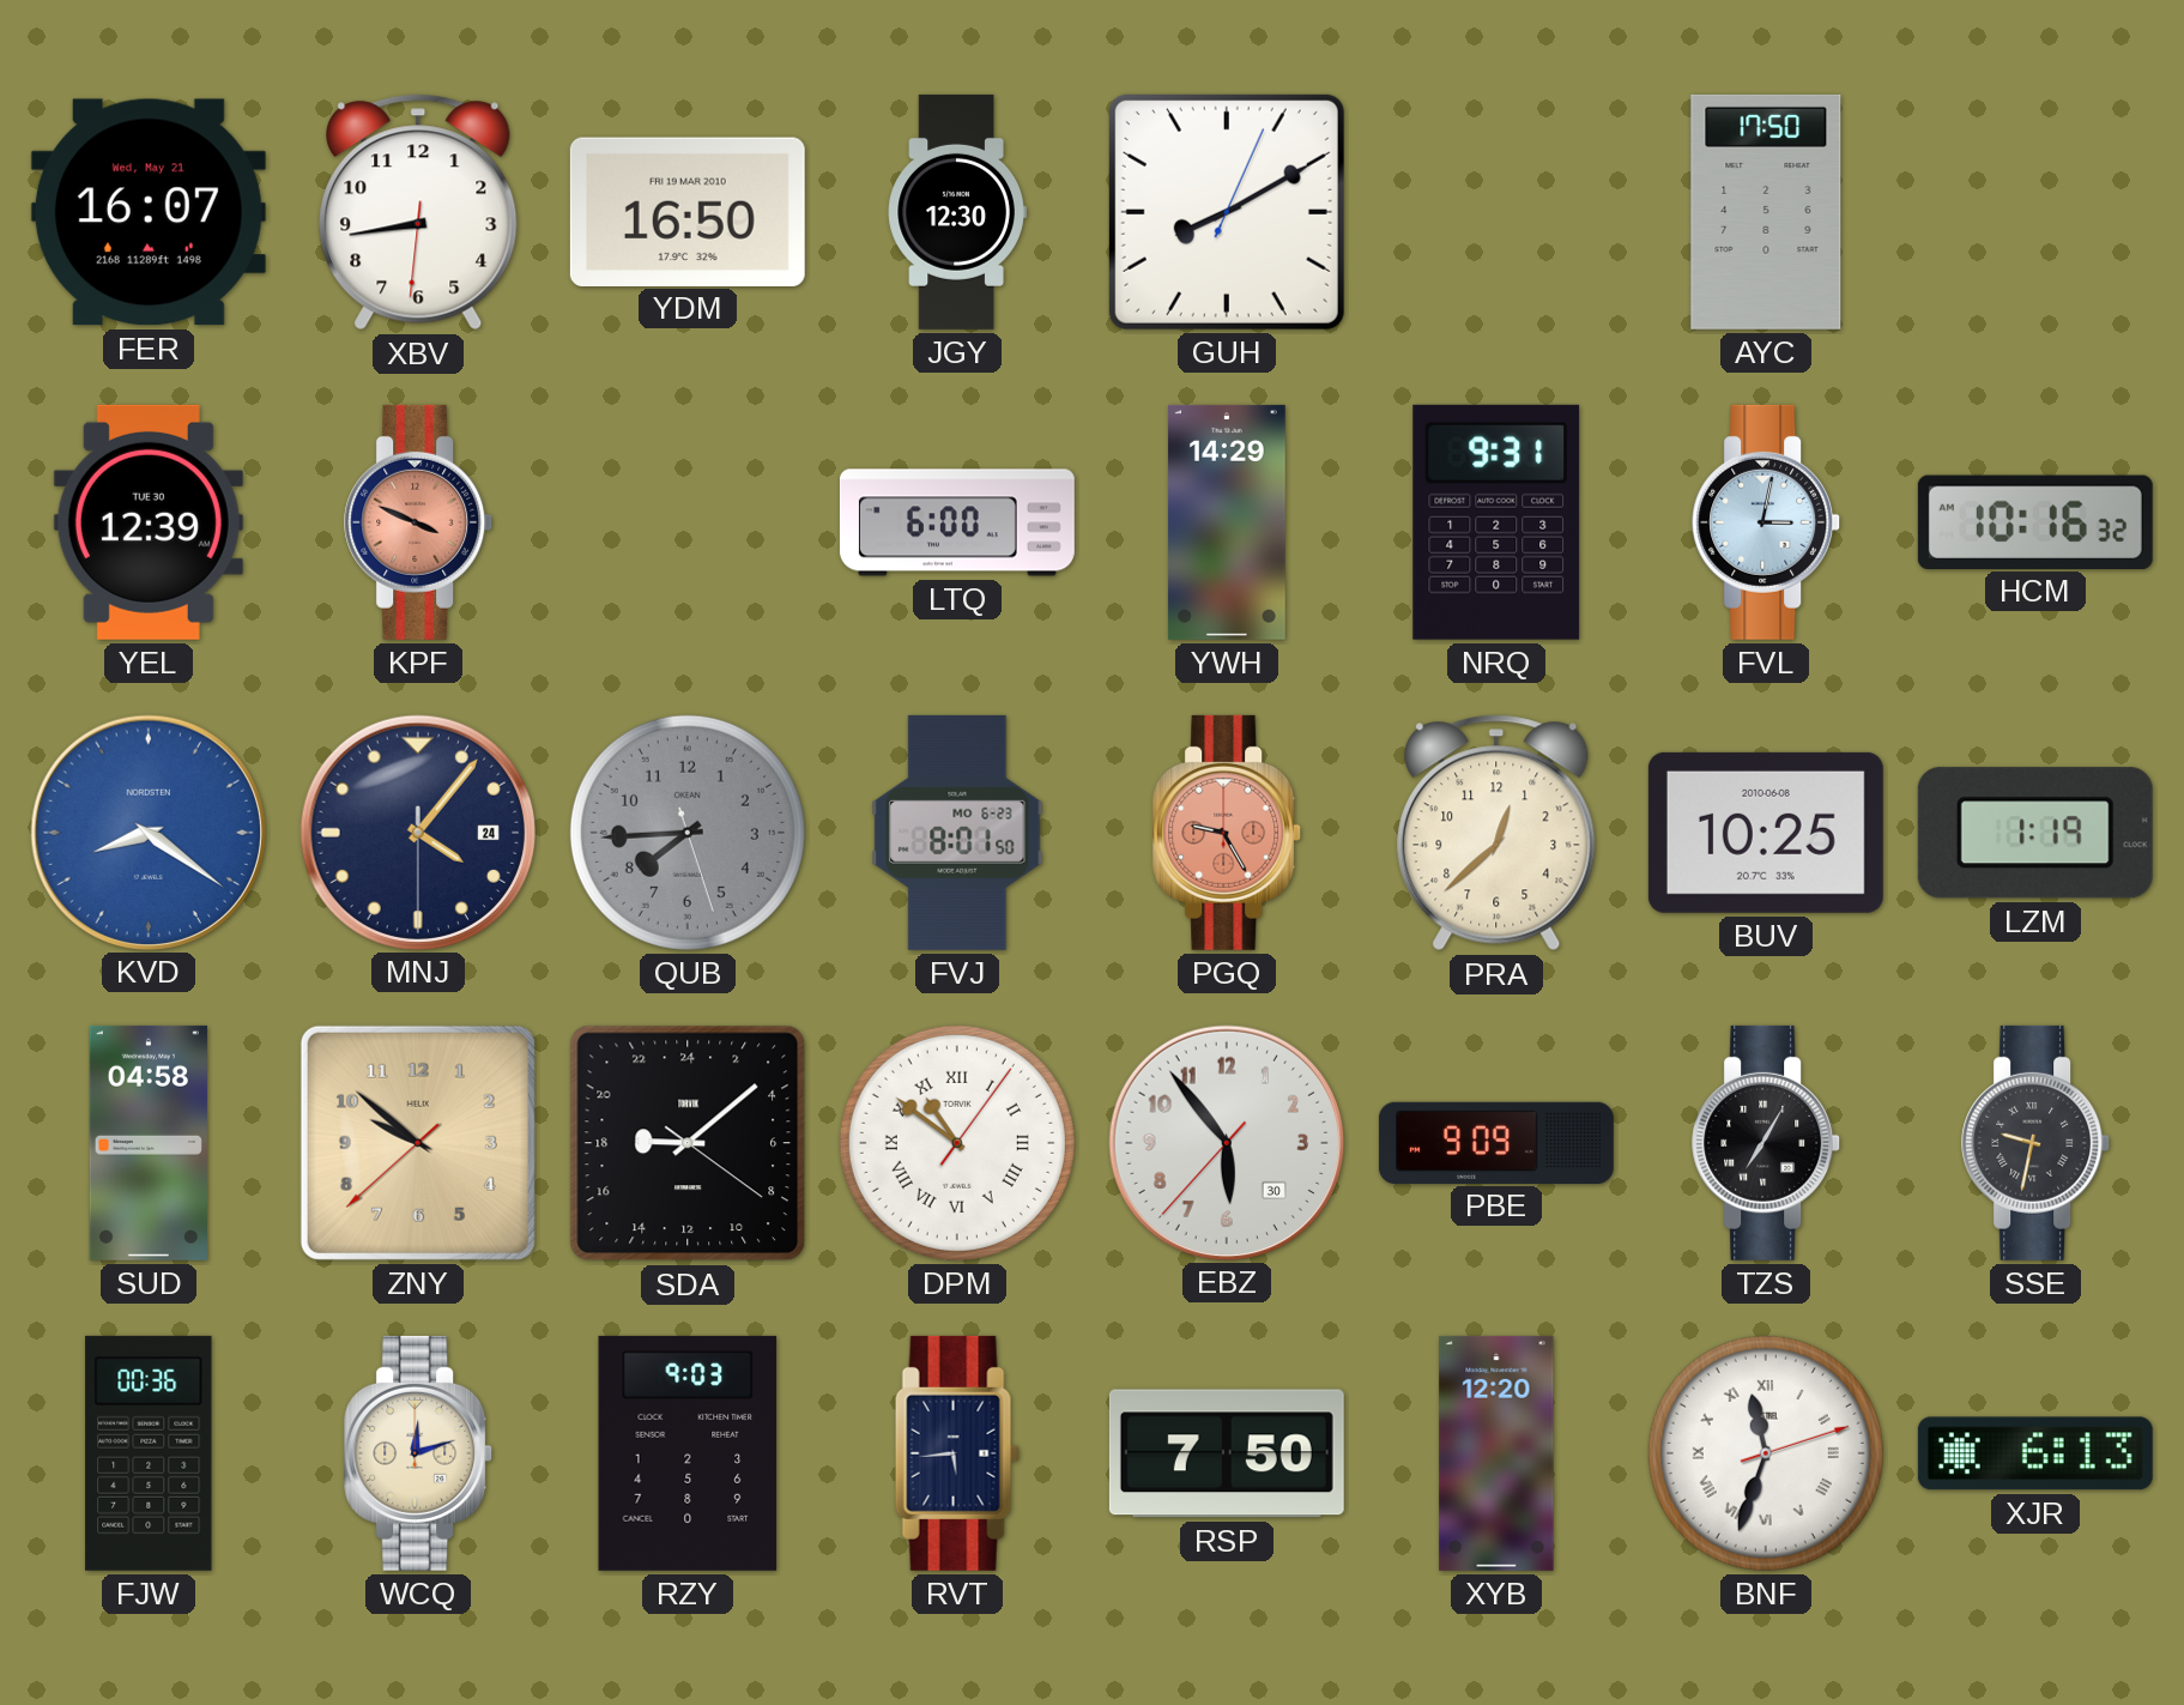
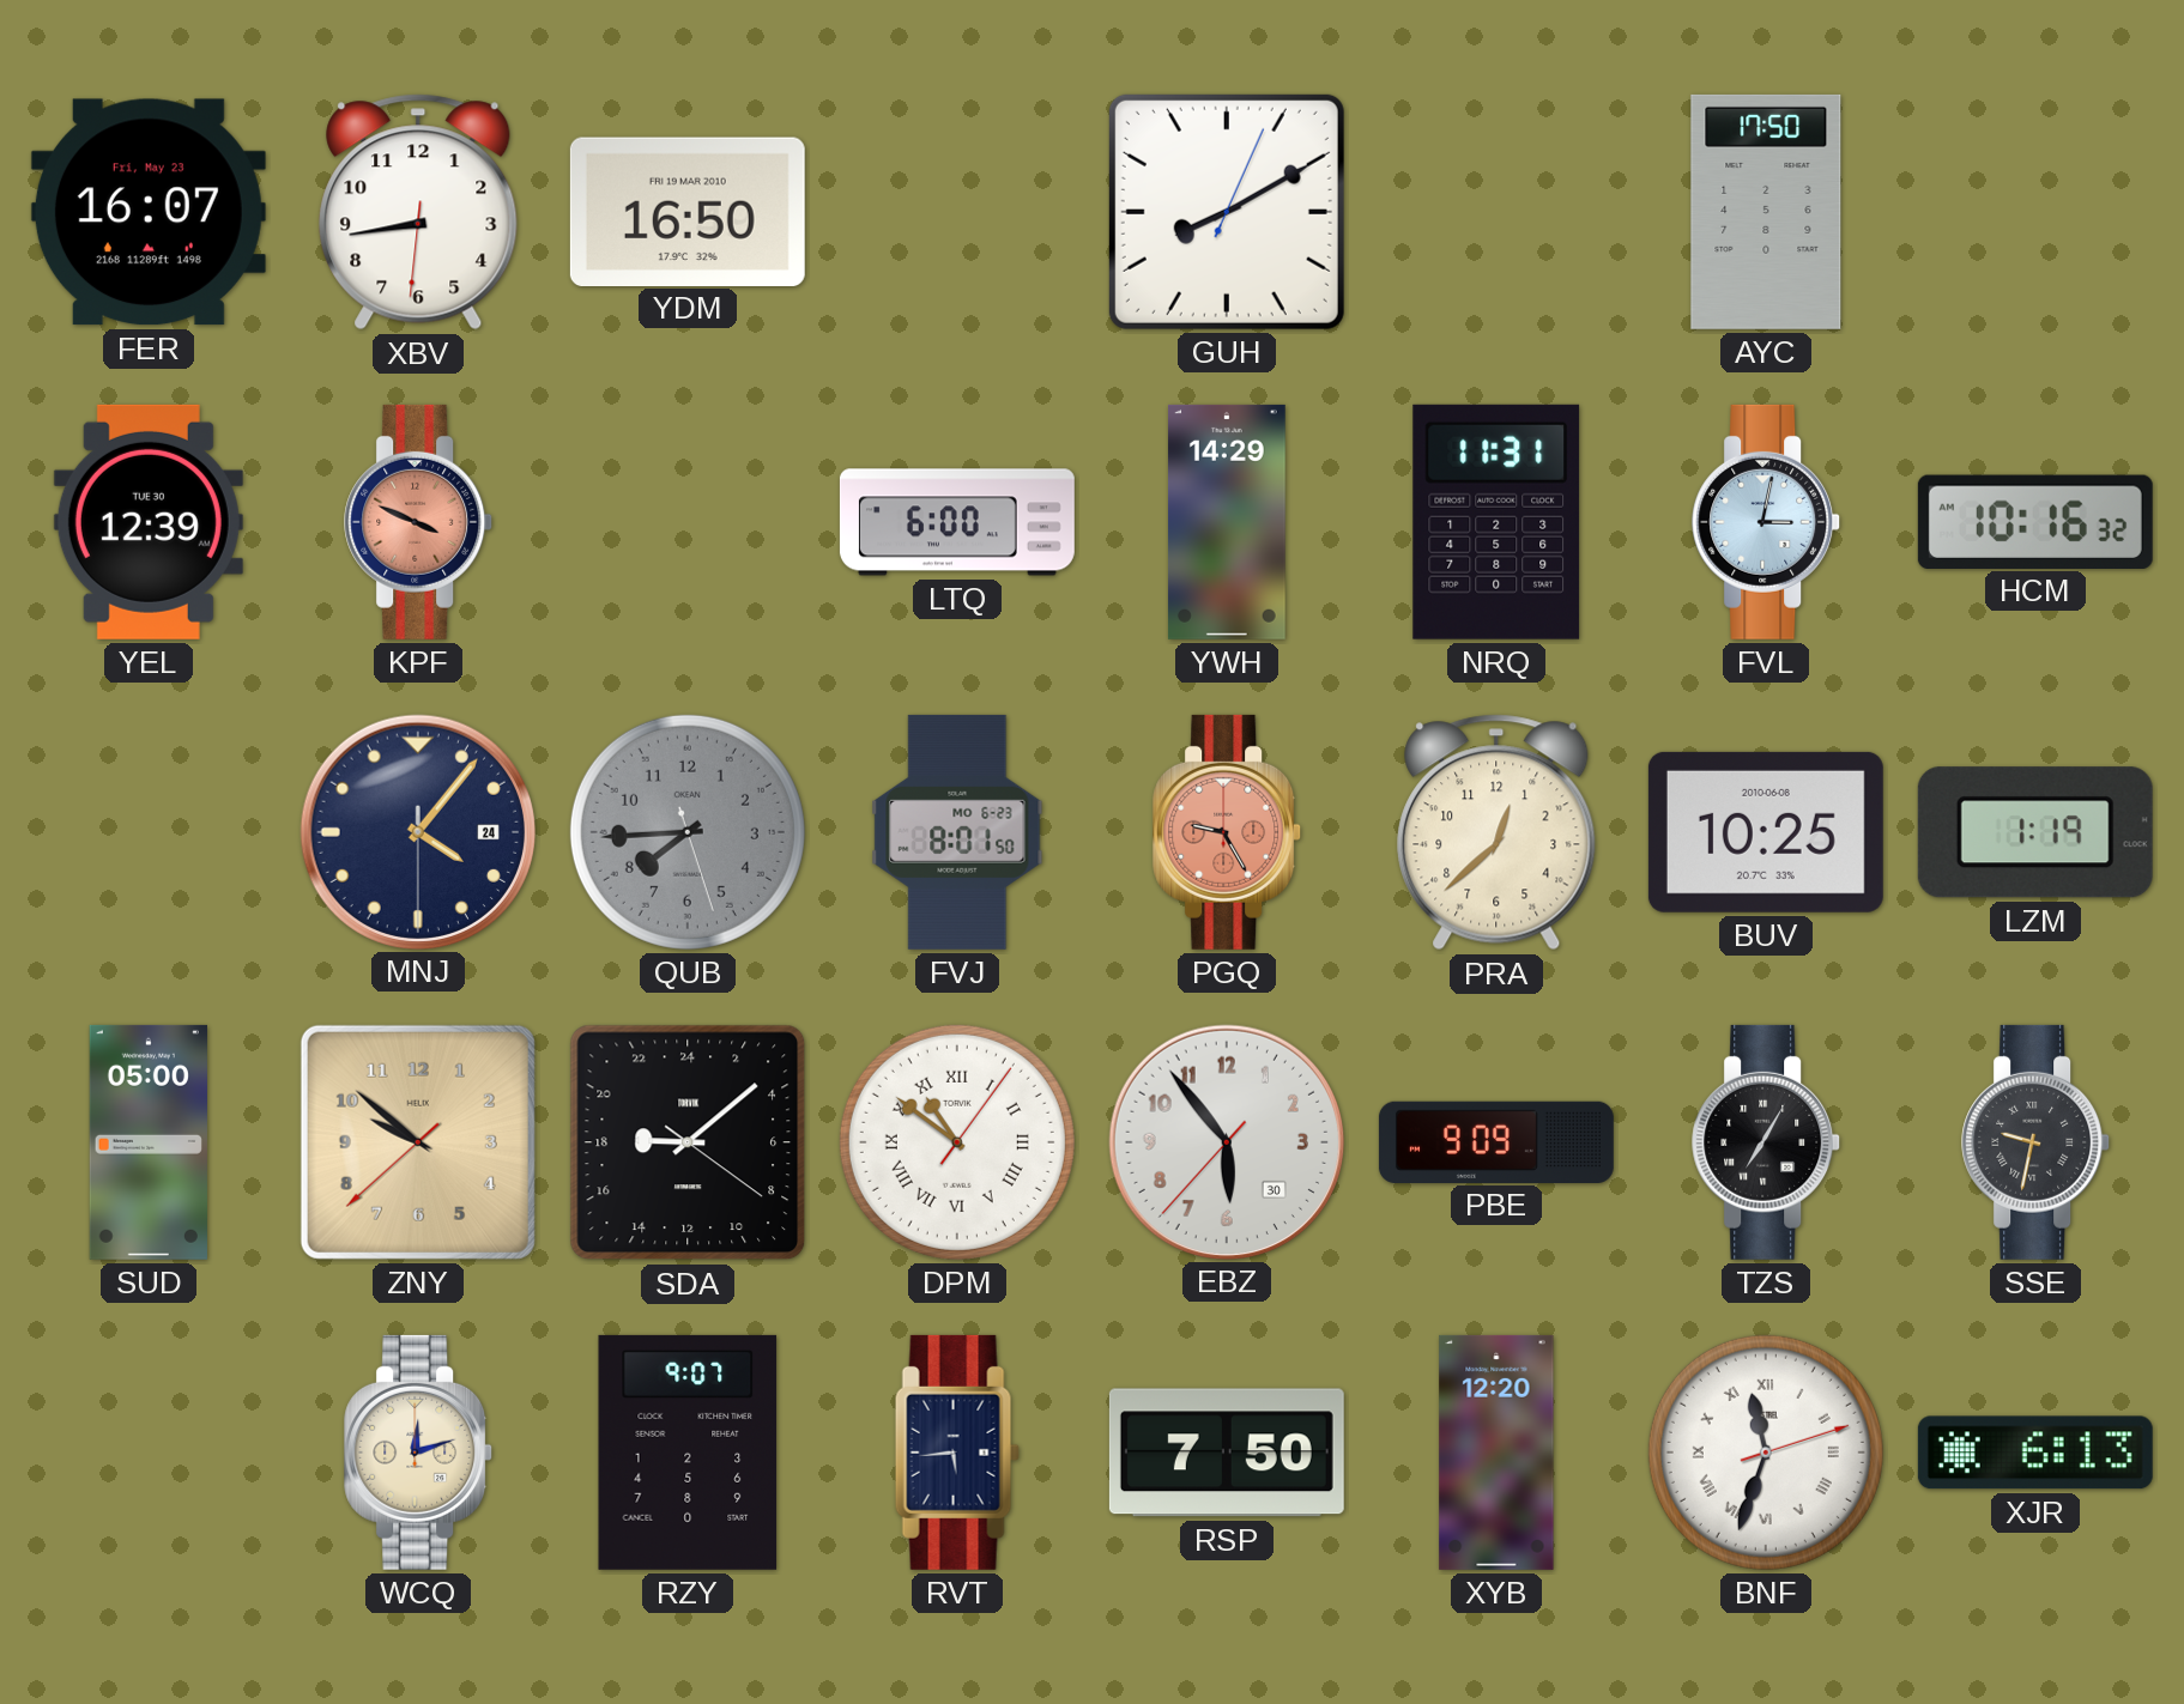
FER date: Wed, May 21 -> Fri, May 23
JGY: 12:30 -> none
NRQ: 9:31 -> 11:31
KVD: 8:21 -> none
SUD: 04:58 -> 05:00
FJW: 00:36 -> none
RZY: 9:03 -> 9:07
